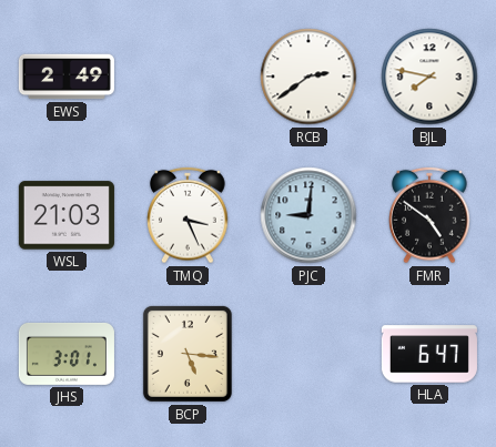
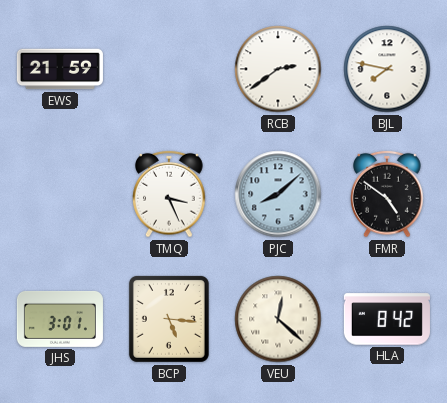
EWS: 2:49 -> 21:59
WSL: 21:03 -> none
PJC: 9:01 -> 8:08
VEU: none -> 12:22
HLA: 6:47 -> 8:42
